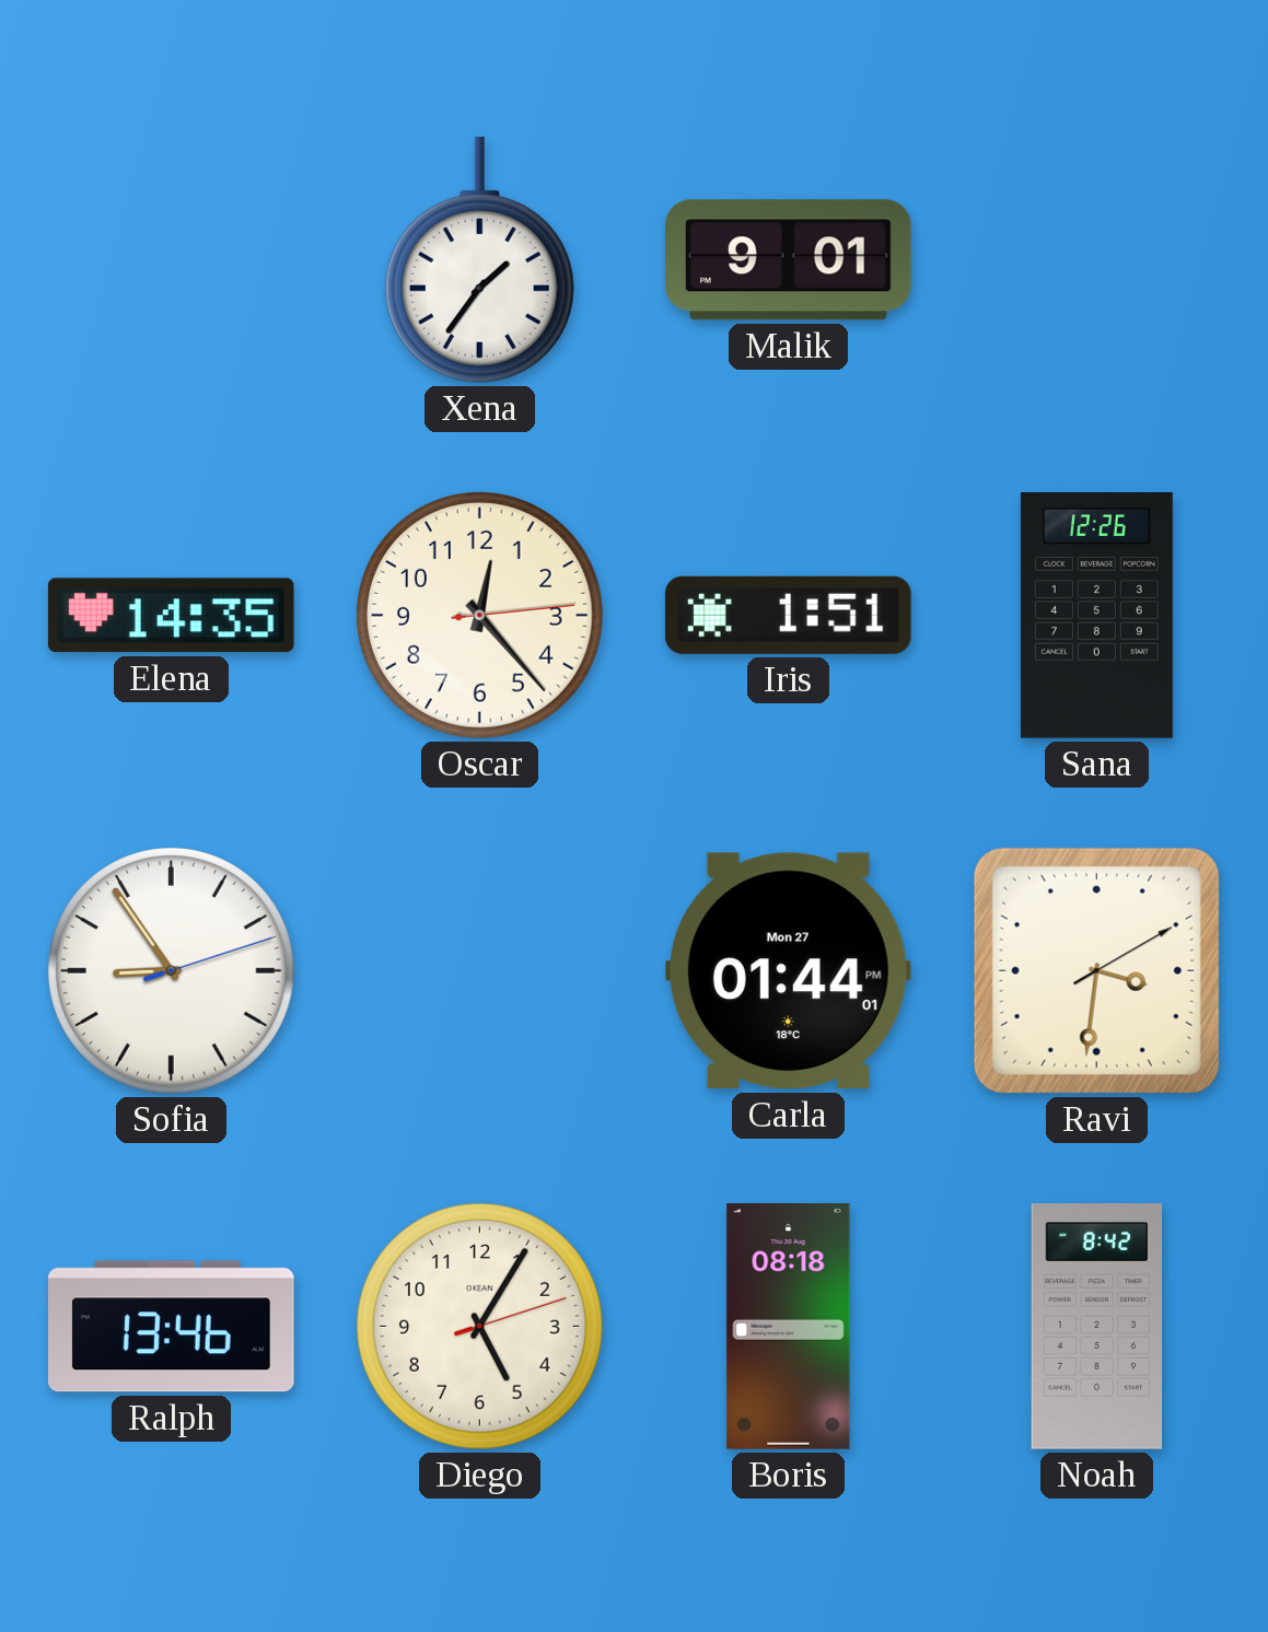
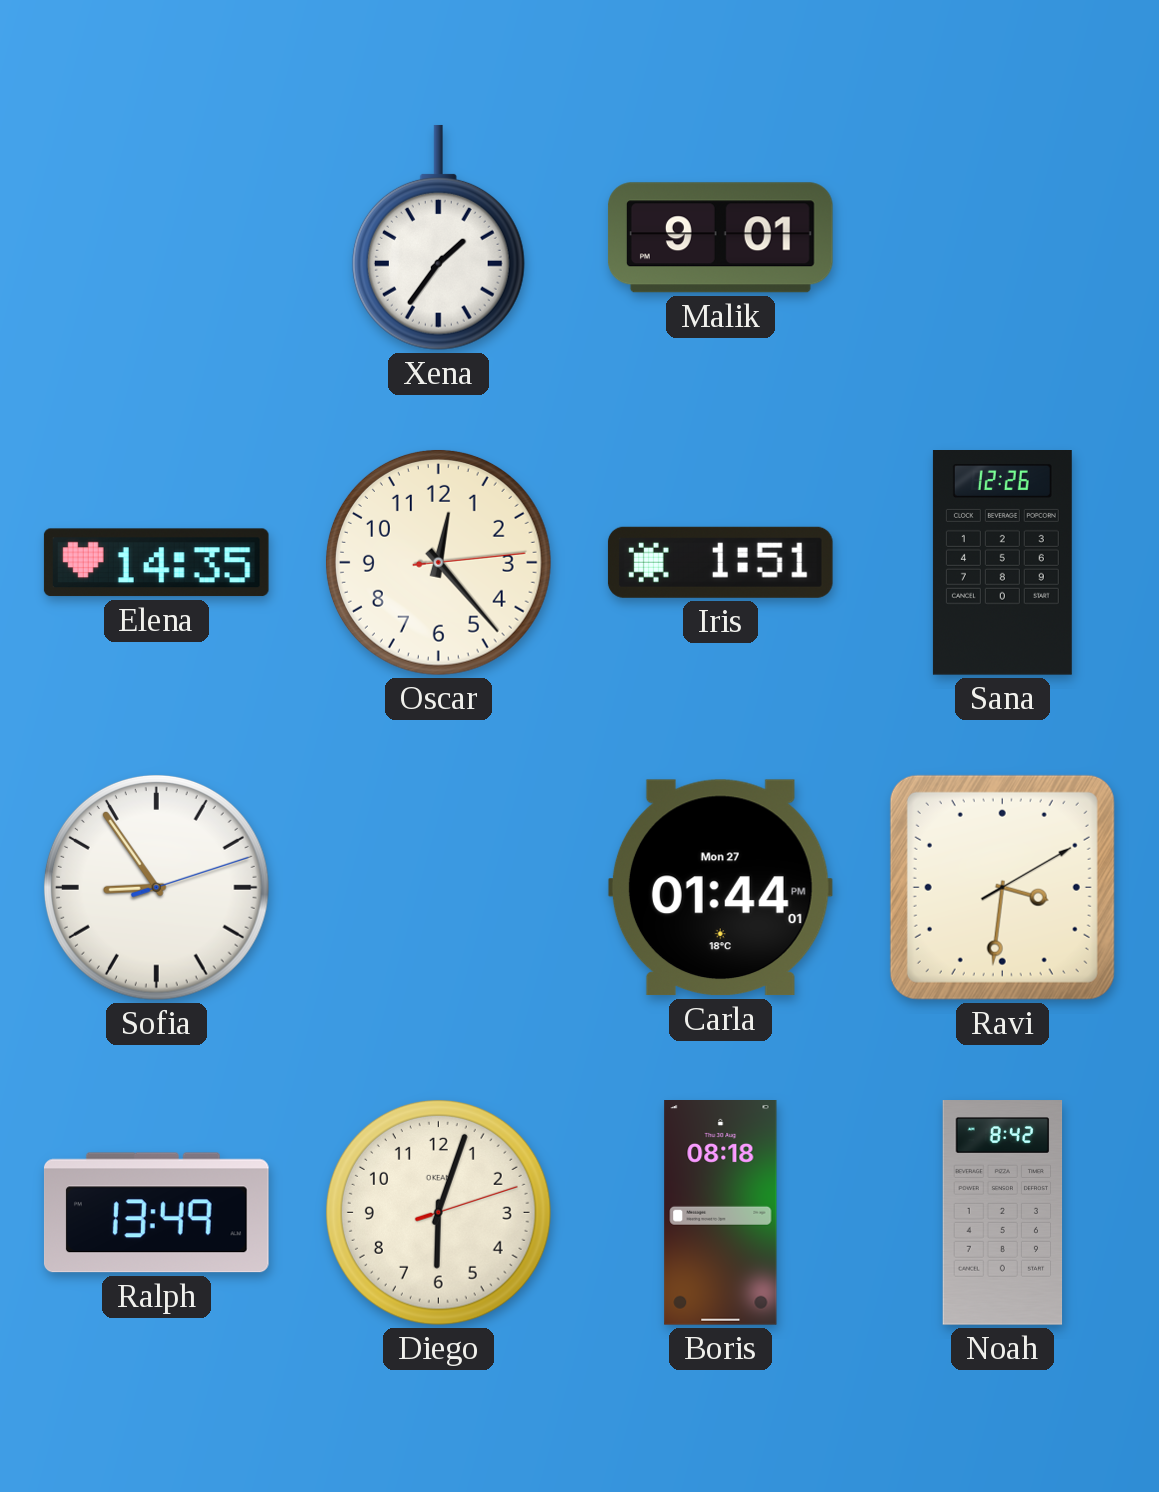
Ralph: 13:46 -> 13:49
Diego: 5:05 -> 6:03
